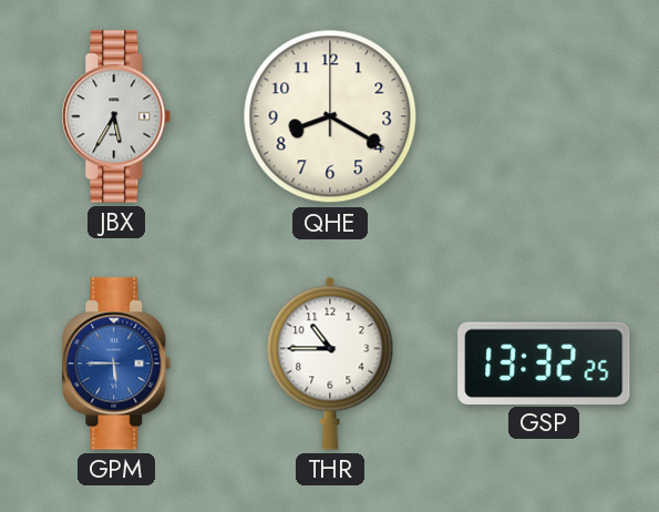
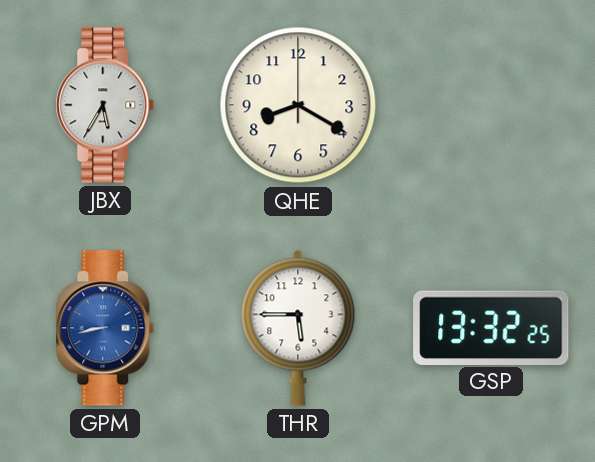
GPM: 5:45 -> 8:43
THR: 10:45 -> 5:45
